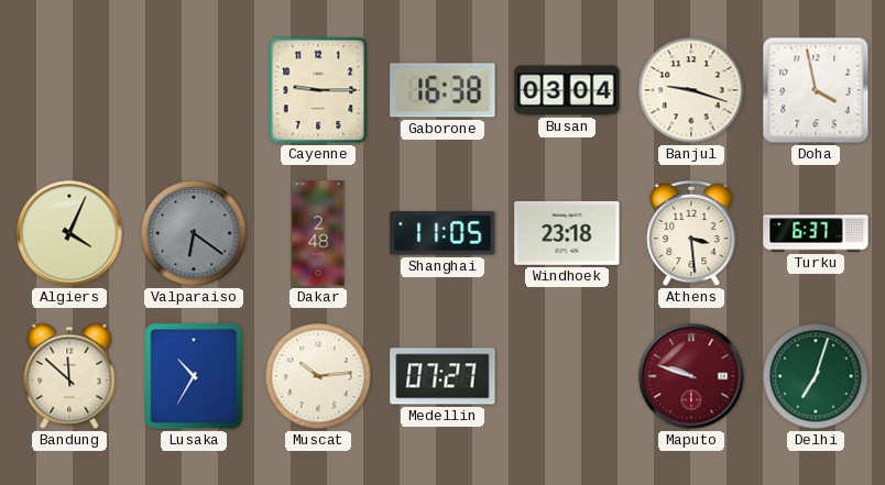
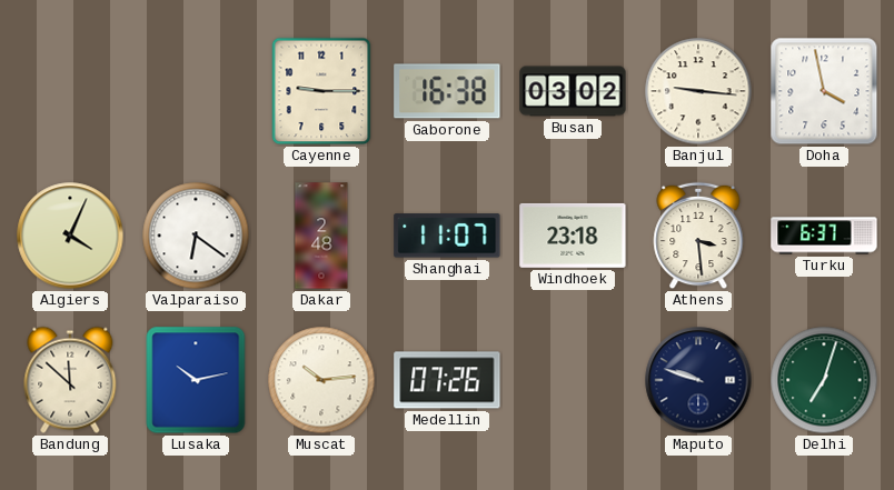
Busan: 03:04 -> 03:02
Banjul: 9:18 -> 9:16
Valparaiso dial: grey -> white
Shanghai: 11:05 -> 11:07
Lusaka: 10:35 -> 10:13
Medellin: 07:27 -> 07:26
Maputo dial: burgundy -> navy
